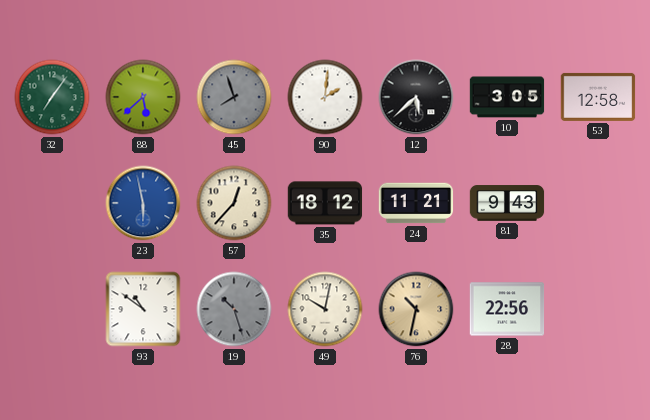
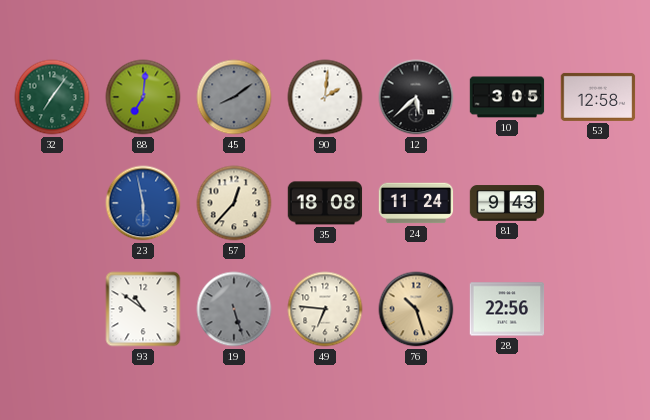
88: 5:38 -> 7:01
45: 7:57 -> 8:09
35: 18:12 -> 18:08
24: 11:21 -> 11:24
19: 10:27 -> 5:27
49: 10:02 -> 6:46
76: 10:32 -> 10:27
